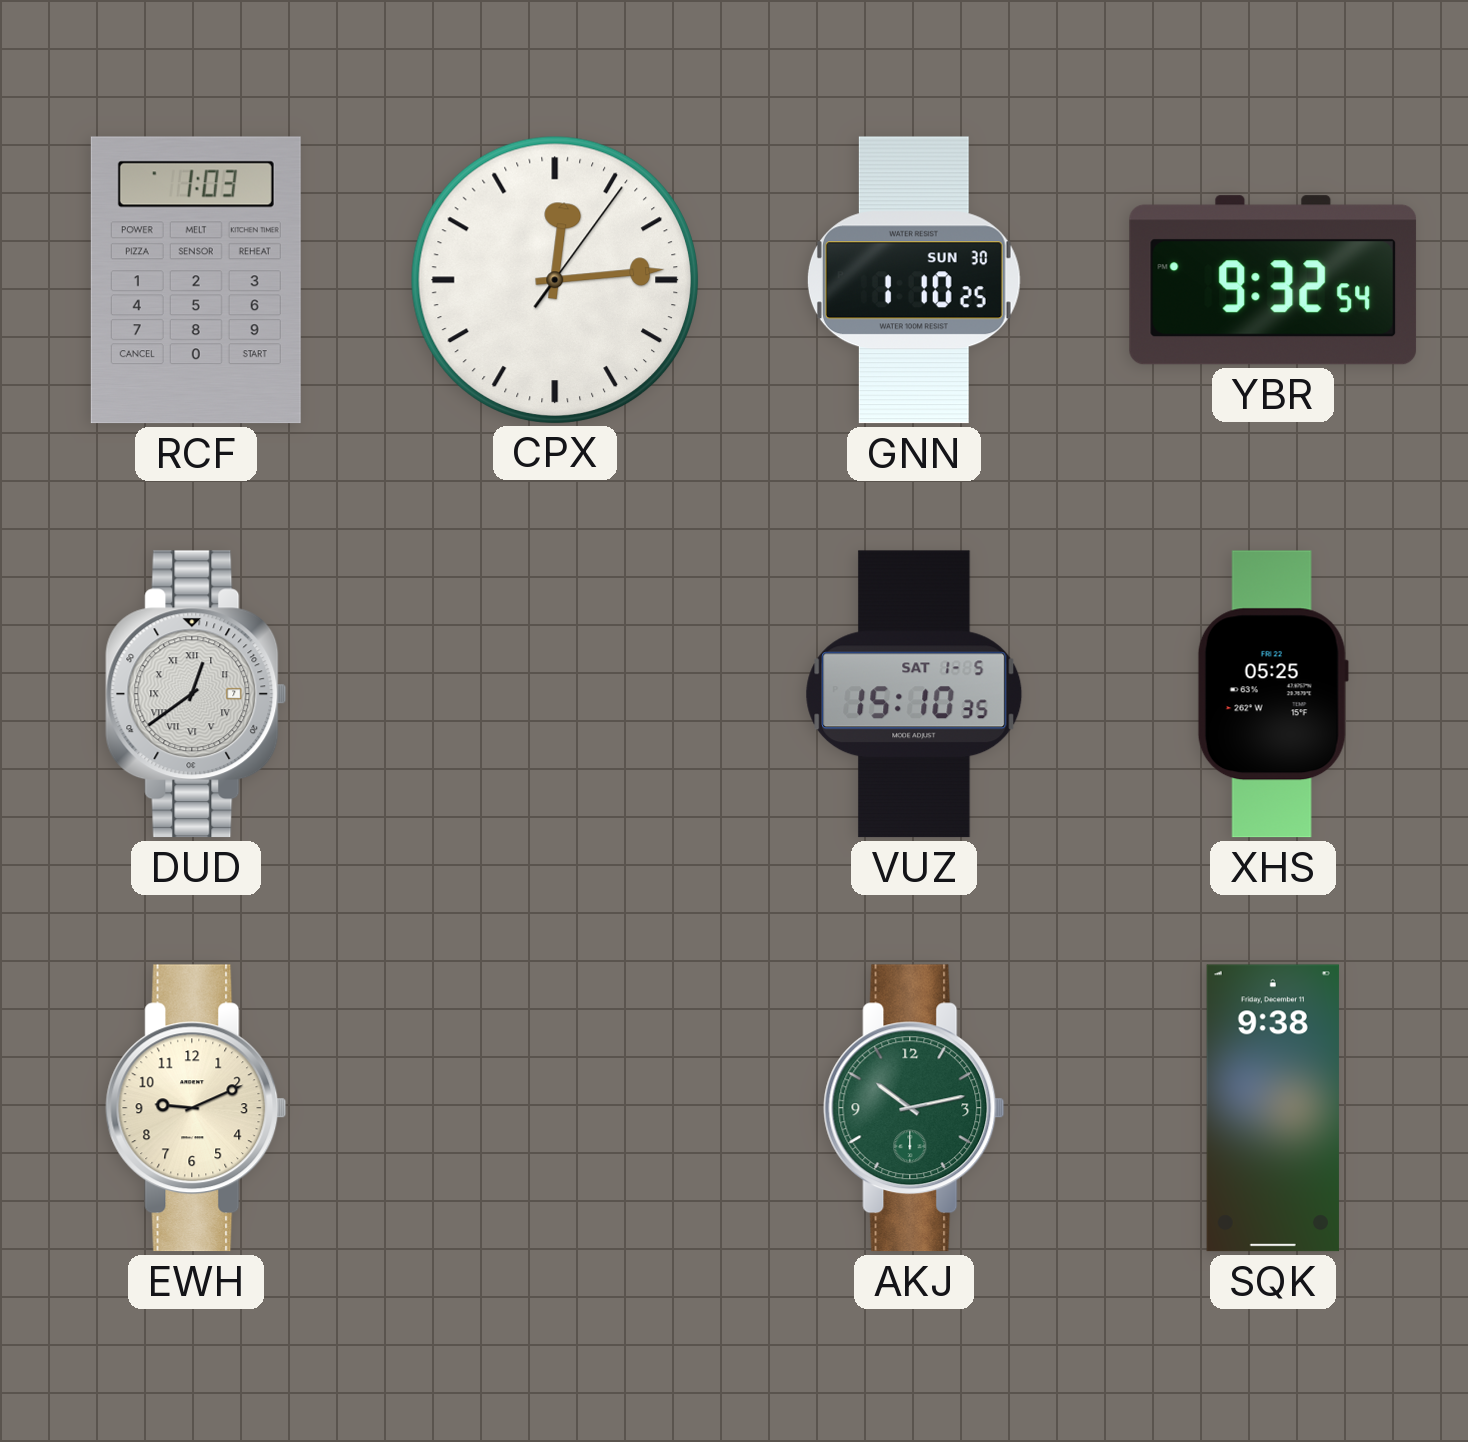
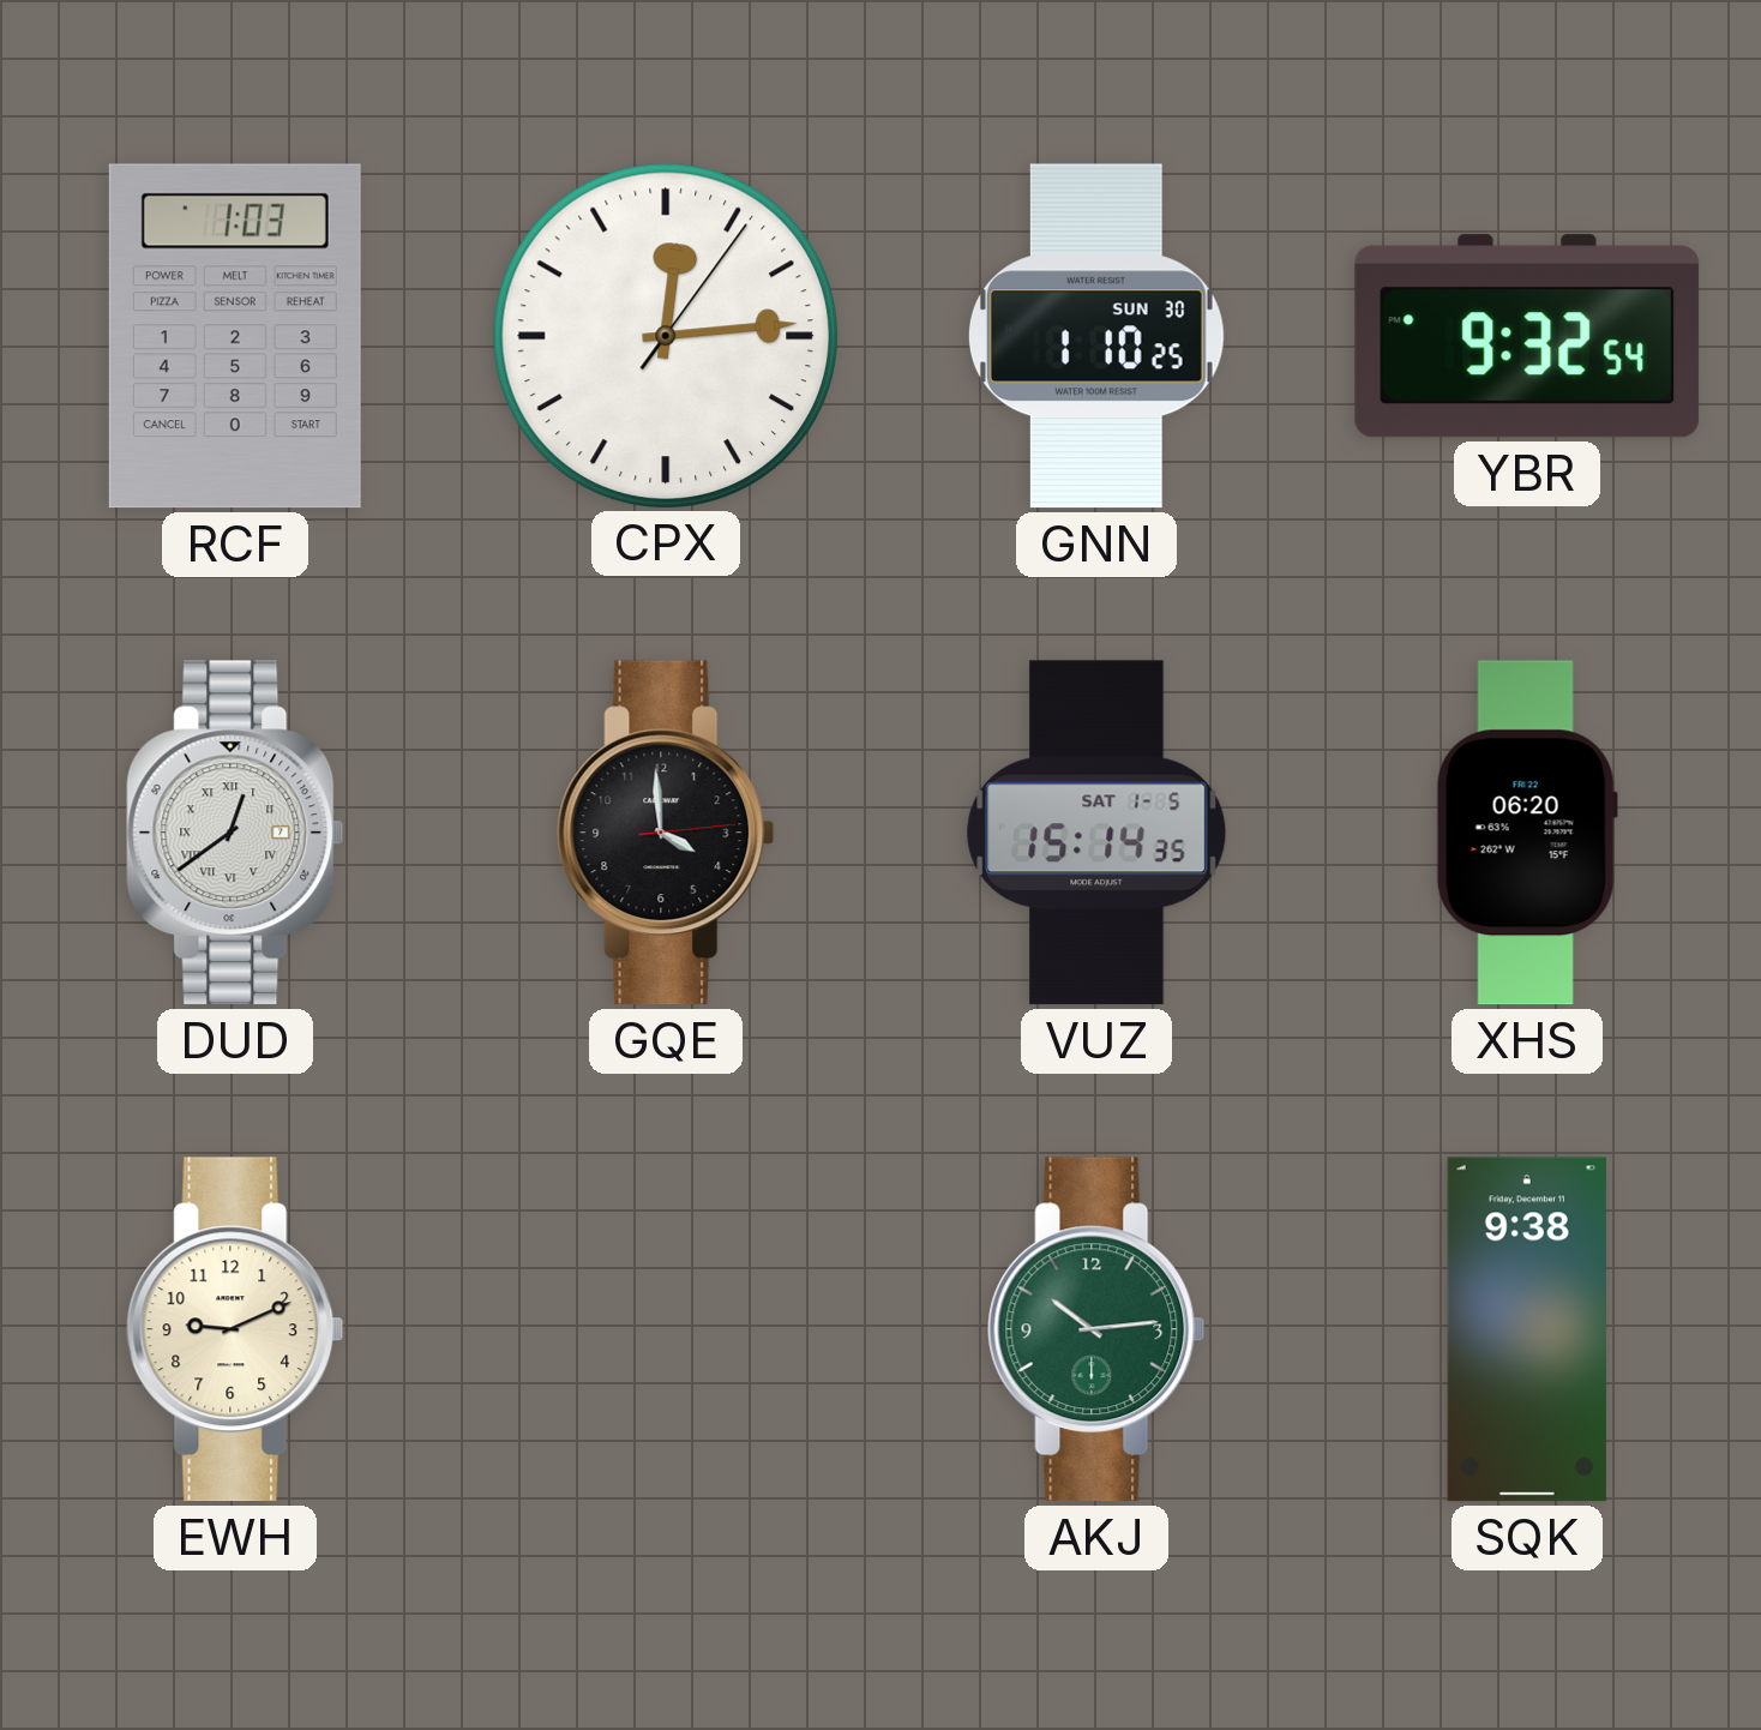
GQE: none -> 3:59
VUZ: 15:10 -> 15:14
XHS: 05:25 -> 06:20
AKJ: 10:13 -> 10:14
